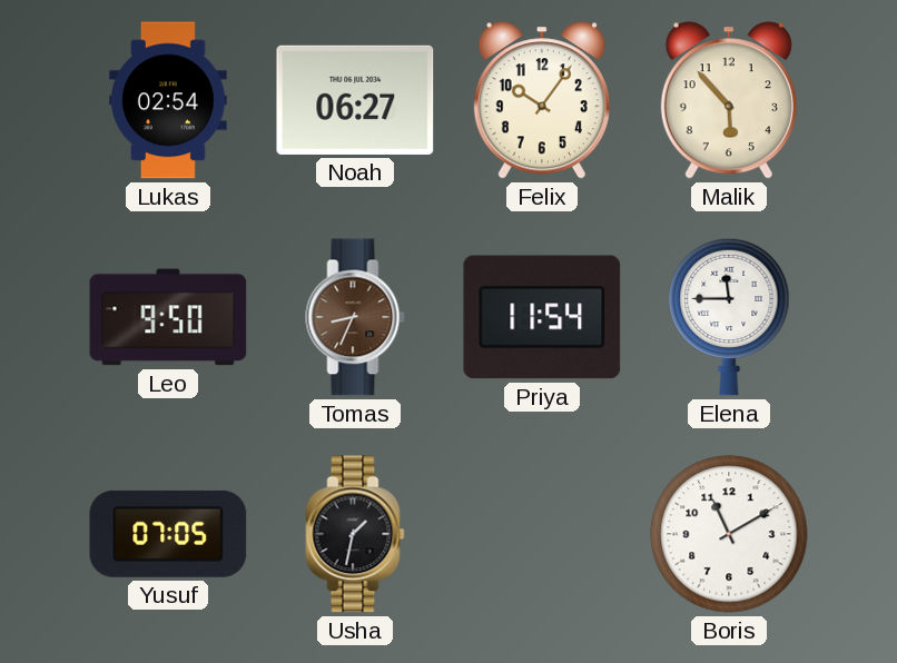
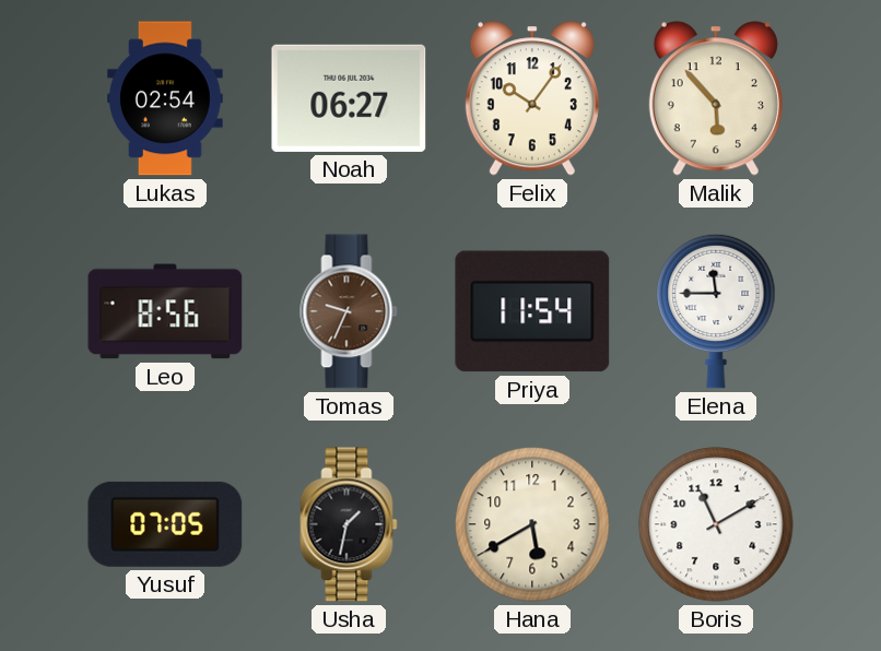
Leo: 9:50 -> 8:56
Tomas: 8:34 -> 9:34
Hana: none -> 5:40
